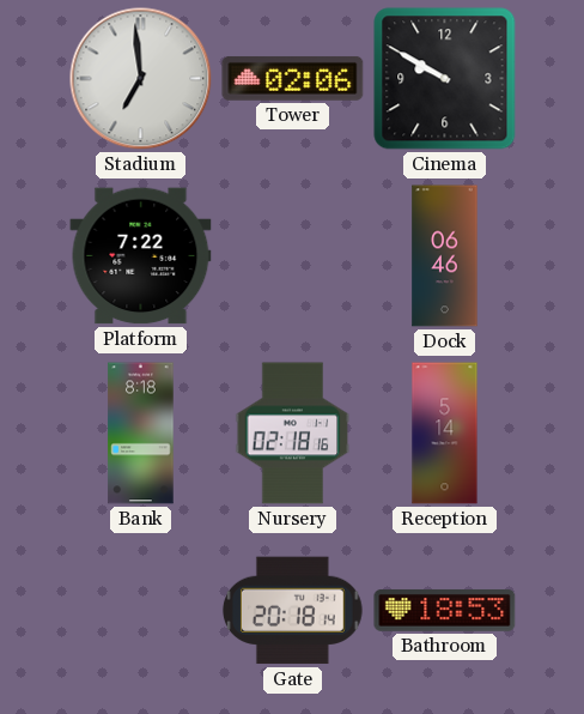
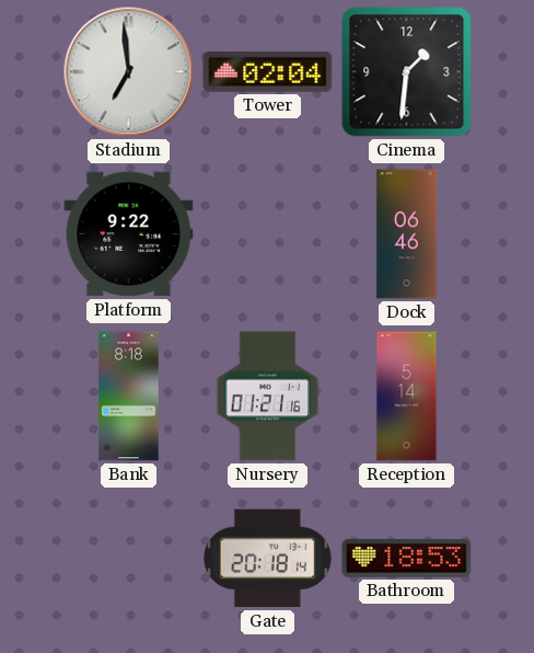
Tower: 02:06 -> 02:04
Cinema: 9:50 -> 1:31
Platform: 7:22 -> 9:22
Nursery: 02:18 -> 01:21
